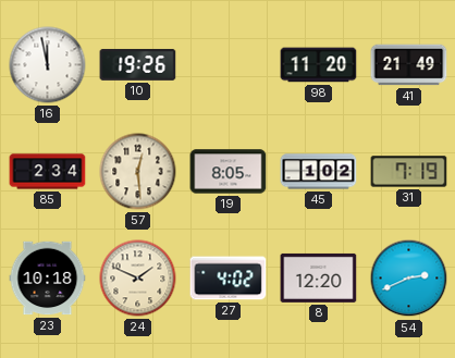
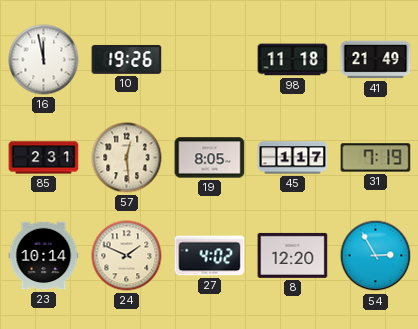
98: 11:20 -> 11:18
85: 2:34 -> 2:31
45: 1:02 -> 1:17
23: 10:18 -> 10:14
54: 2:41 -> 2:55
